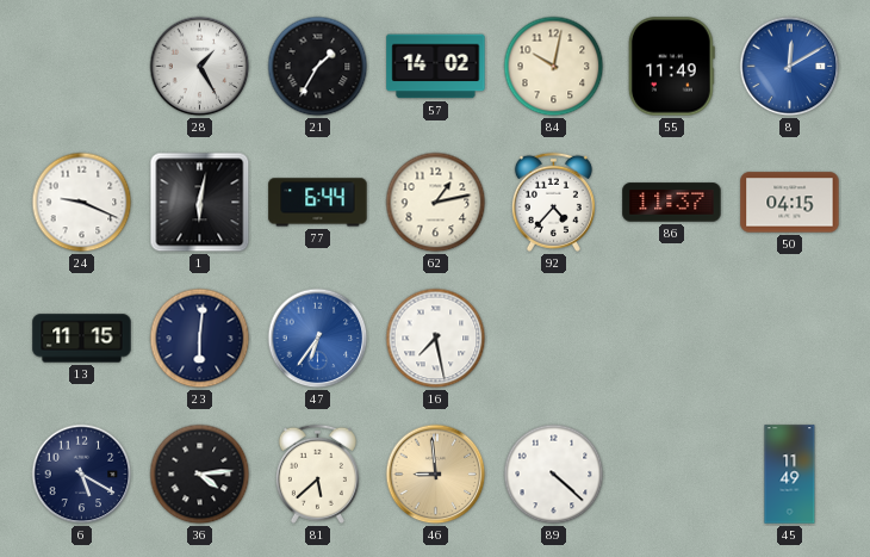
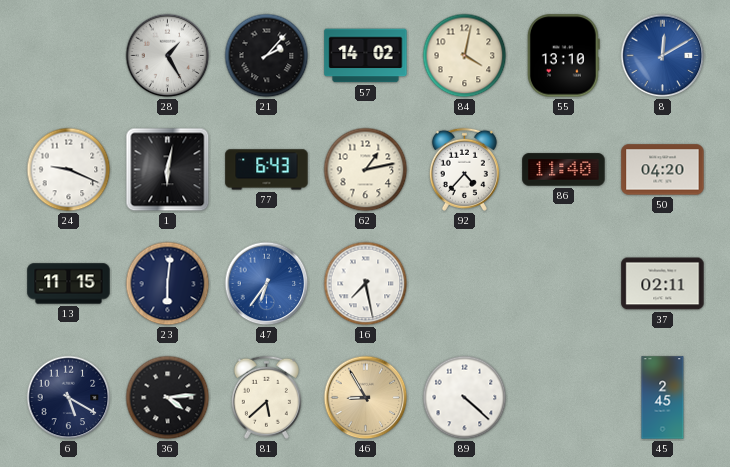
21: 1:35 -> 2:07
84: 10:02 -> 4:02
55: 11:49 -> 13:10
77: 6:44 -> 6:43
86: 11:37 -> 11:40
50: 04:15 -> 04:20
37: none -> 02:11
46: 8:59 -> 8:55
45: 11:49 -> 2:45
